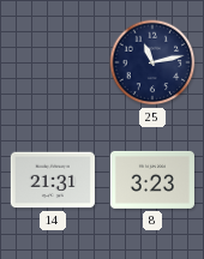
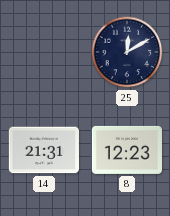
25: 11:13 -> 12:10
8: 3:23 -> 12:23
